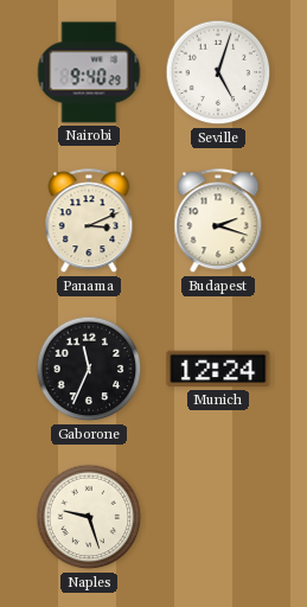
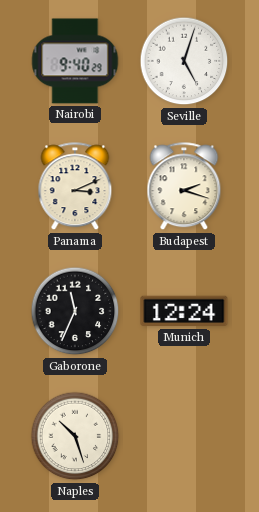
Naples: 9:27 -> 10:27
